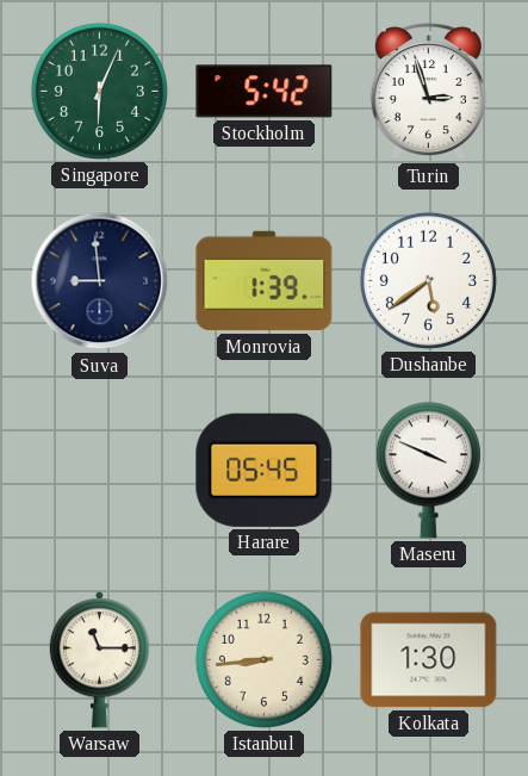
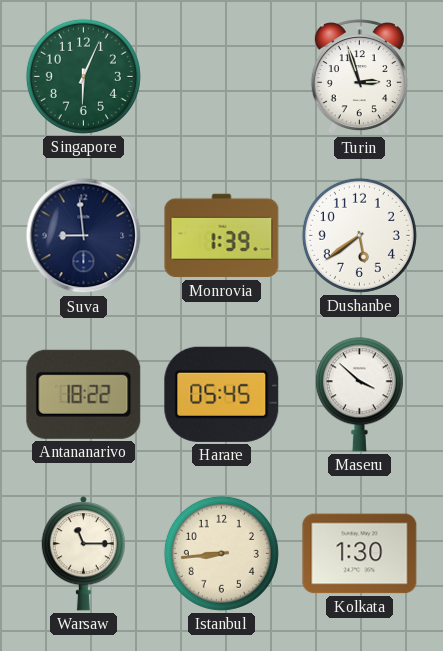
Stockholm: 5:42 -> none
Antananarivo: none -> 18:22
Maseru: 3:49 -> 3:52
